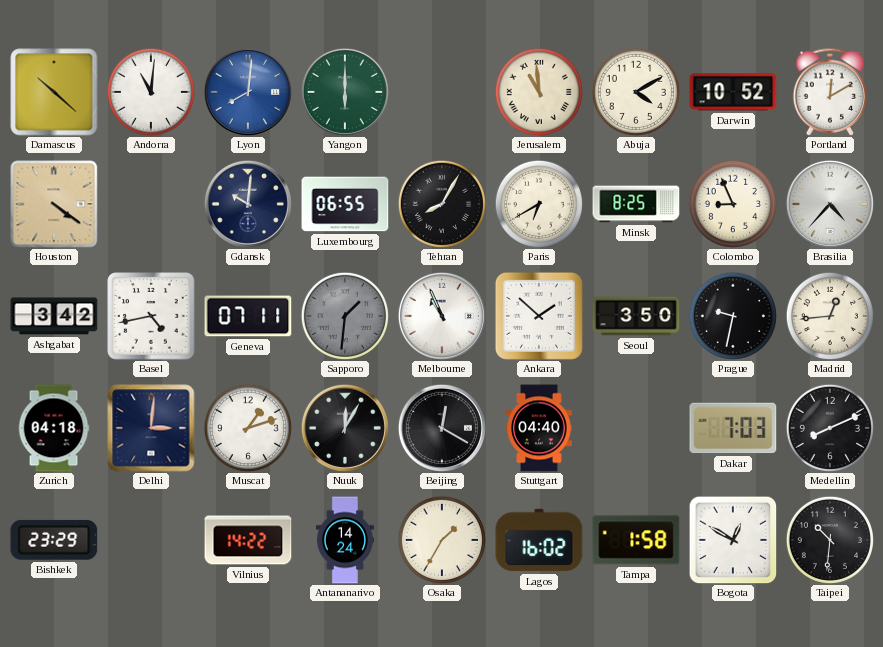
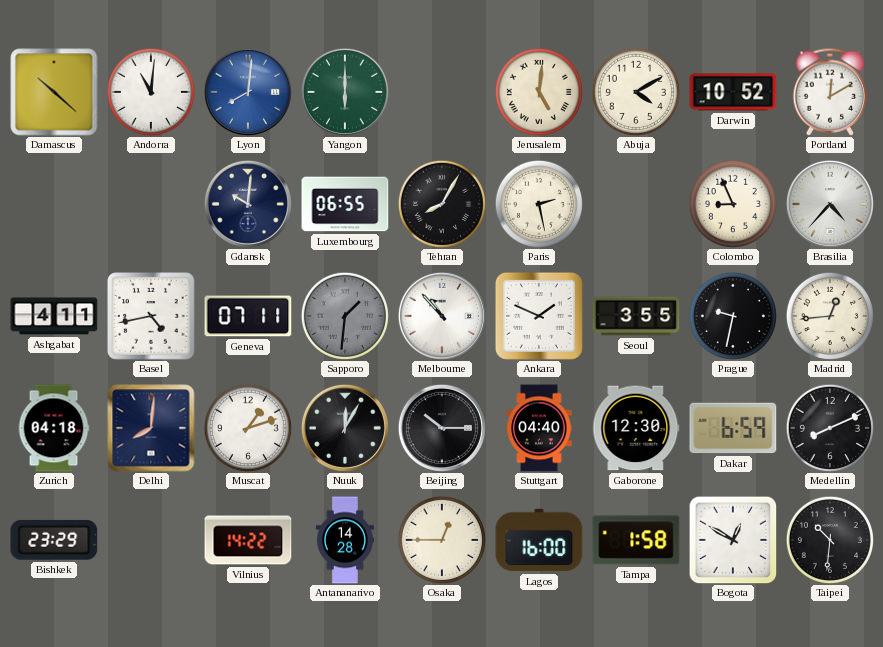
Jerusalem: 10:59 -> 5:01
Houston: 4:21 -> none
Paris: 6:40 -> 2:28
Minsk: 8:25 -> none
Ashgabat: 3:42 -> 4:11
Melbourne: 10:56 -> 10:53
Ankara: 1:52 -> 1:49
Seoul: 3:50 -> 3:55
Delhi: 3:01 -> 8:01
Beijing: 12:20 -> 10:15
Gaborone: none -> 12:30
Dakar: 7:03 -> 6:59
Antananarivo: 14:24 -> 14:28
Osaka: 1:35 -> 12:45
Lagos: 16:02 -> 16:00
